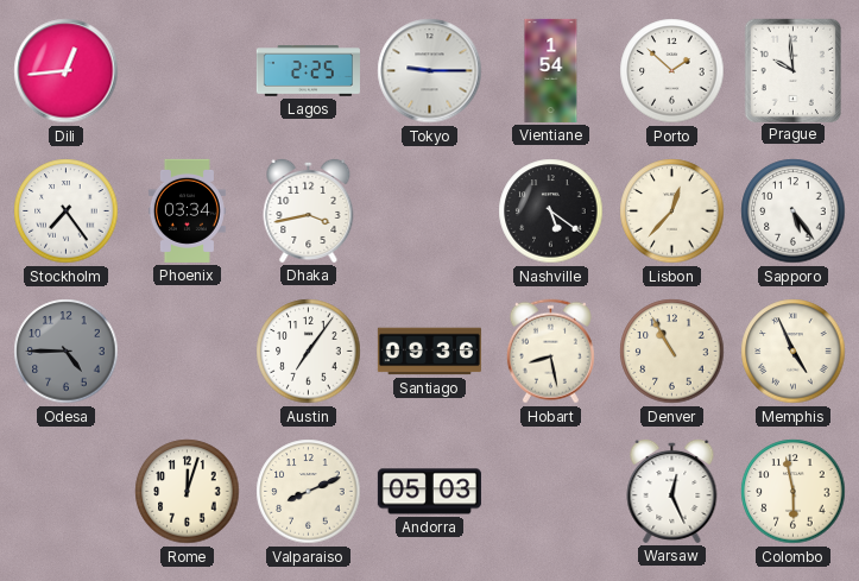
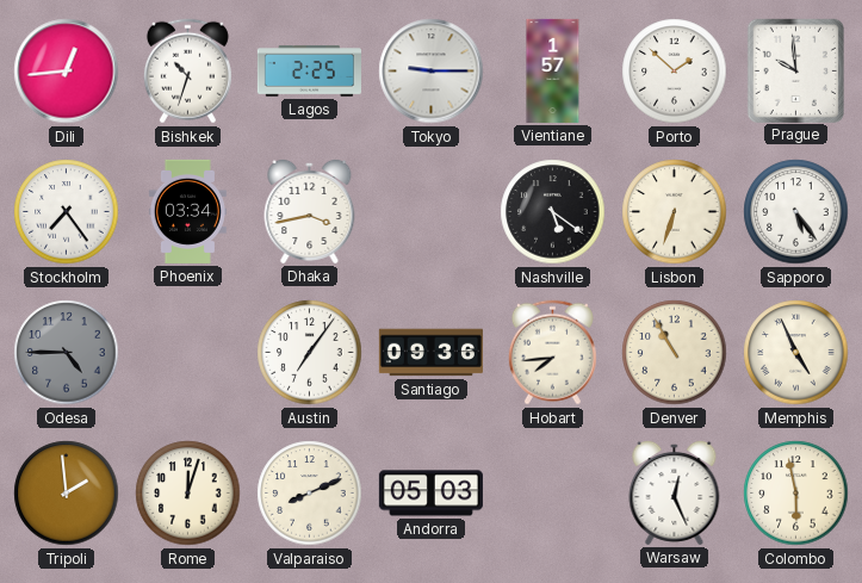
Bishkek: none -> 10:33
Vientiane: 1:54 -> 1:57
Lisbon: 12:37 -> 6:33
Hobart: 8:28 -> 7:44
Tripoli: none -> 1:59
